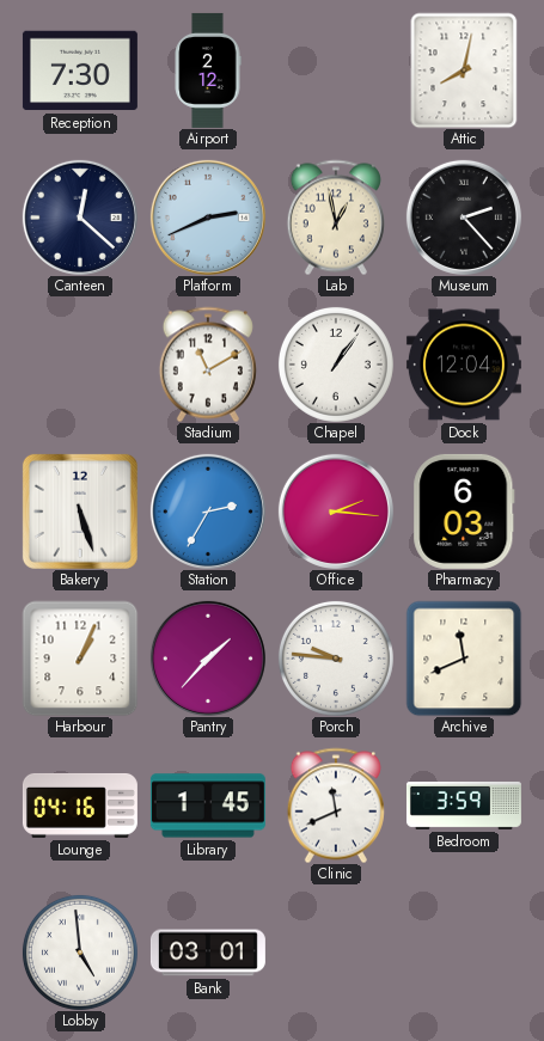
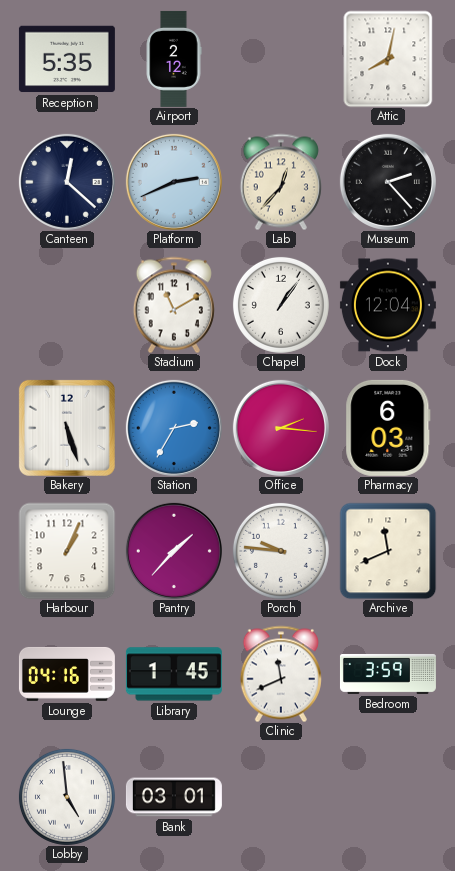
Reception: 7:30 -> 5:35
Lab: 12:58 -> 12:37
